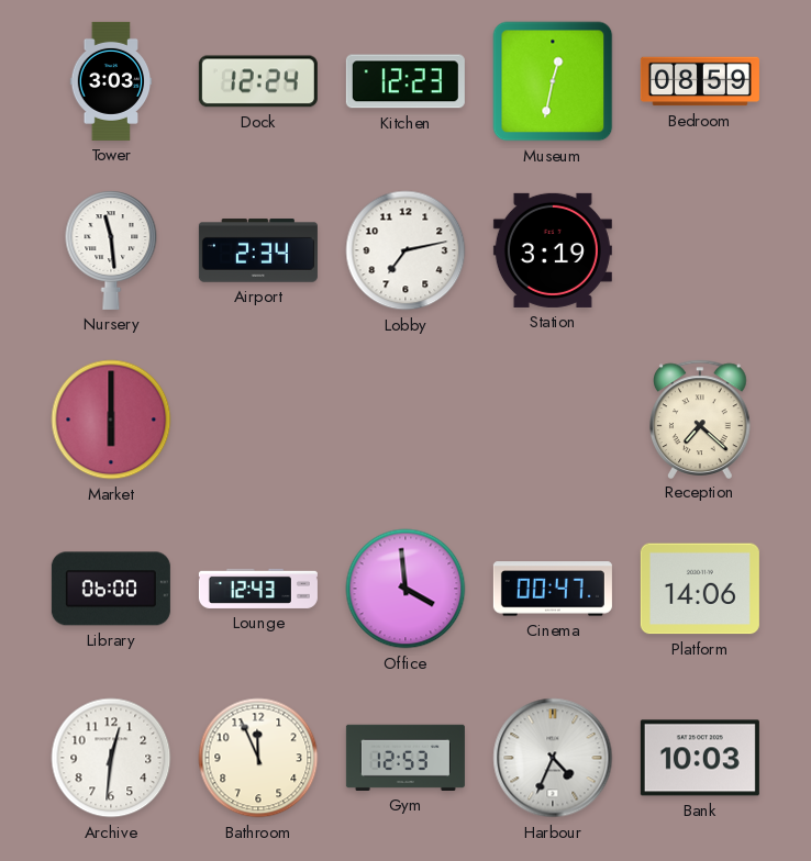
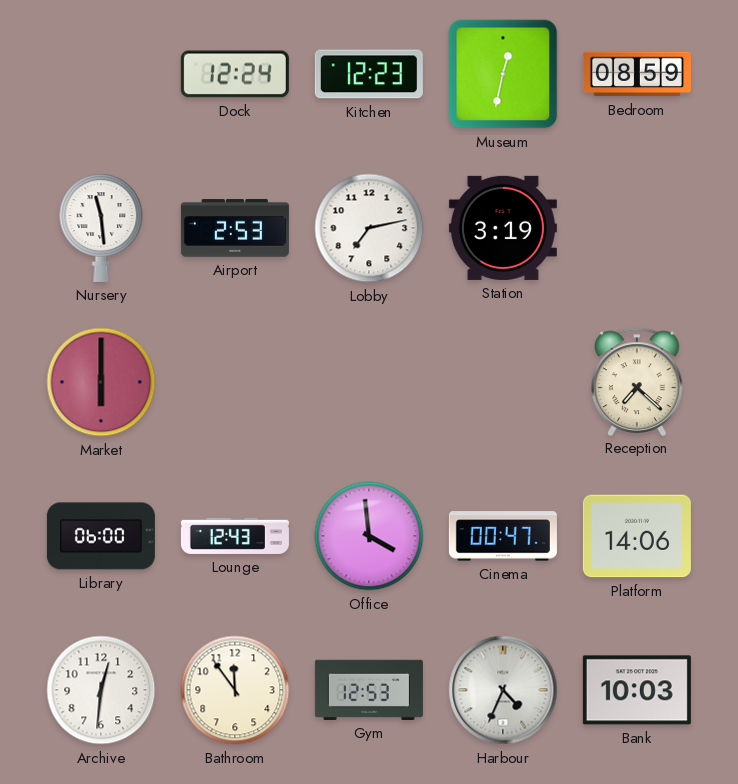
Tower: 3:03 -> none
Airport: 2:34 -> 2:53
Bathroom: 11:56 -> 11:54
